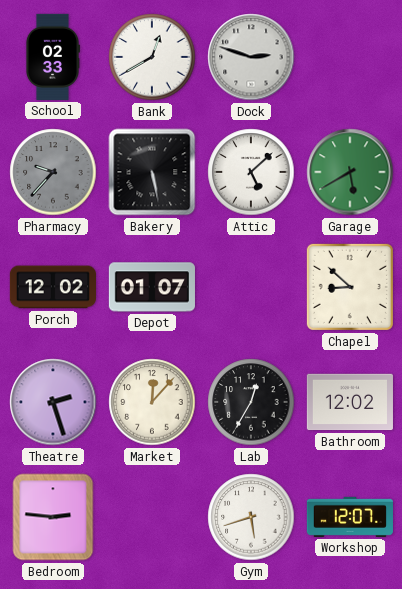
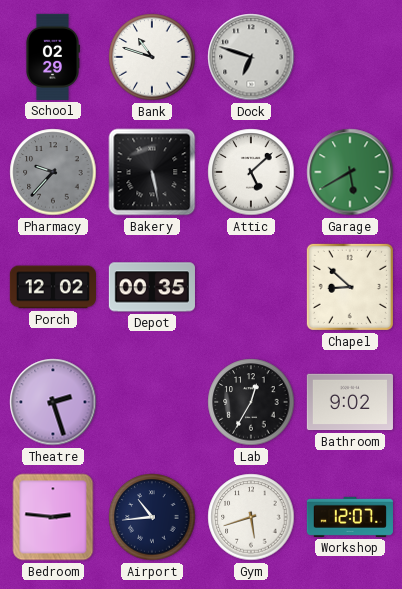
School: 02:33 -> 02:29
Bank: 12:40 -> 10:48
Dock: 2:48 -> 6:48
Depot: 01:07 -> 00:35
Market: 12:07 -> none
Bathroom: 12:02 -> 9:02
Airport: none -> 10:44
